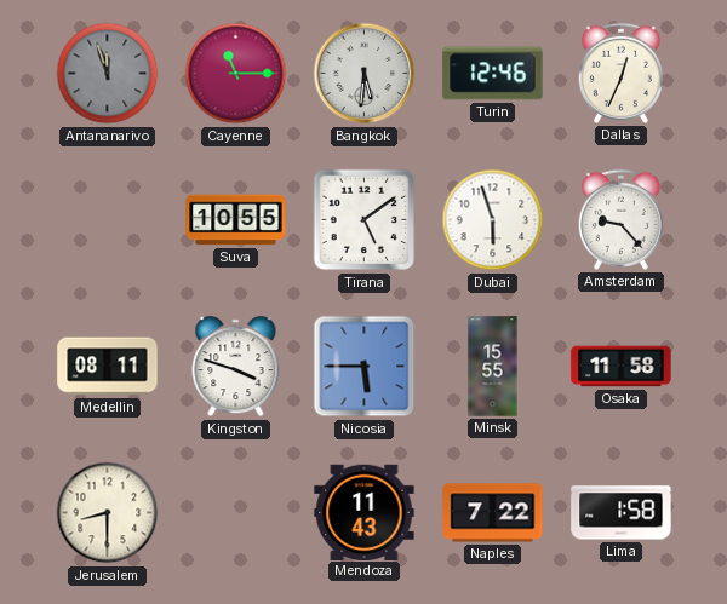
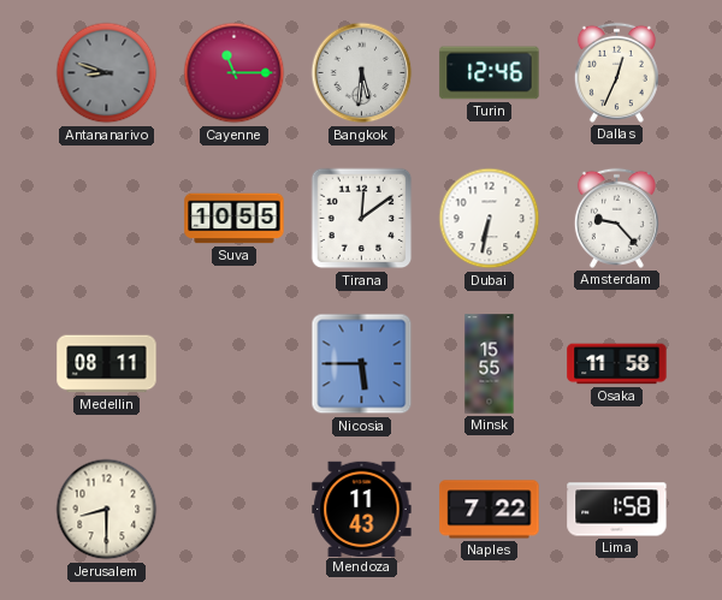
Antananarivo: 11:57 -> 8:48
Tirana: 5:09 -> 12:09
Dubai: 5:57 -> 6:32
Kingston: 3:48 -> none
